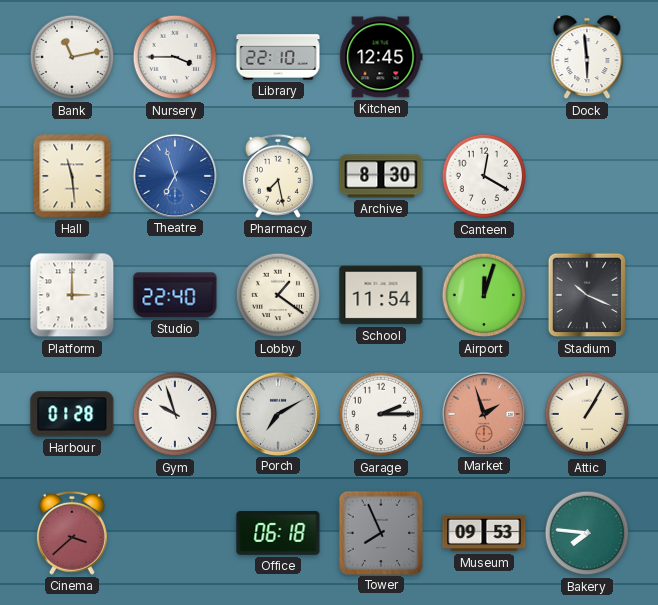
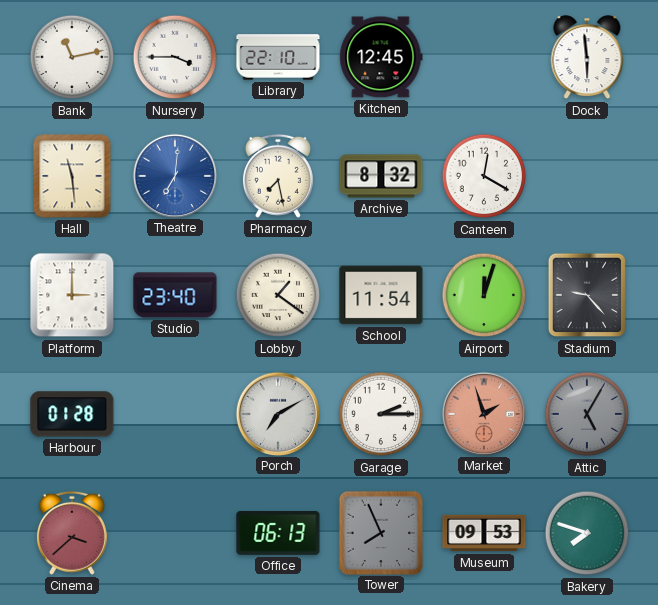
Theatre: 6:57 -> 7:01
Archive: 8:30 -> 8:32
Studio: 22:40 -> 23:40
Stadium: 10:19 -> 9:23
Gym: 9:57 -> none
Attic: 1:05 -> 5:05
Attic dial: cream -> grey
Office: 06:18 -> 06:13
Bakery: 7:46 -> 7:48
